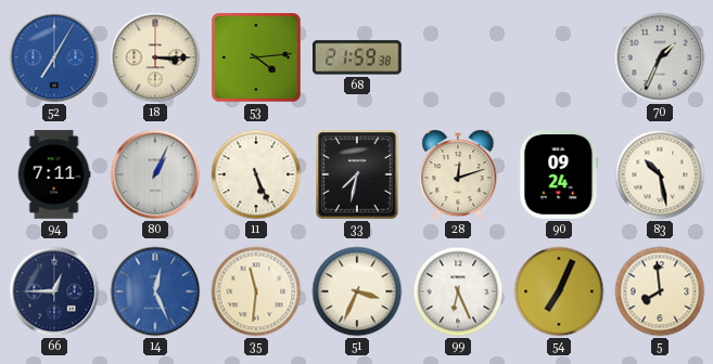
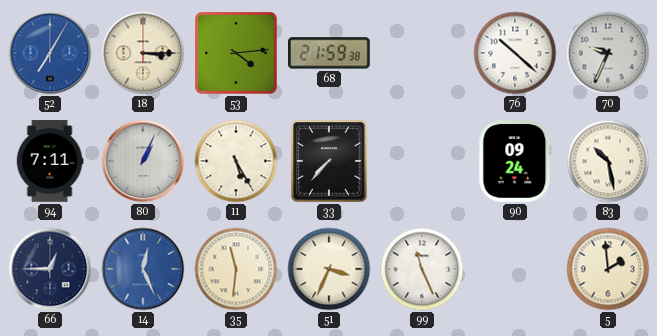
76: none -> 10:22
70: 1:34 -> 9:34
11: 5:26 -> 5:25
33: 7:32 -> 7:37
28: 12:12 -> none
99: 6:26 -> 11:26
54: 7:04 -> none
5: 7:59 -> 1:59
